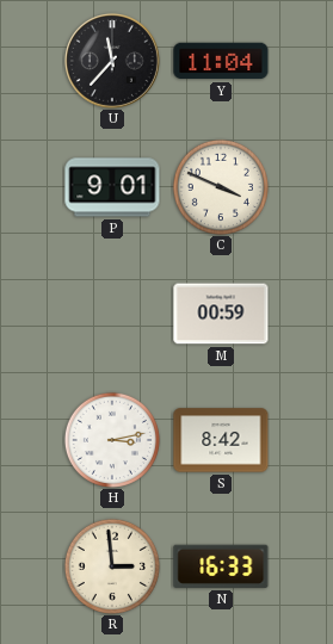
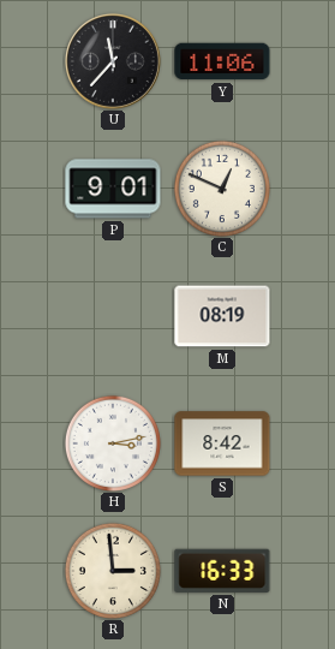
Y: 11:04 -> 11:06
C: 3:49 -> 12:49
M: 00:59 -> 08:19
